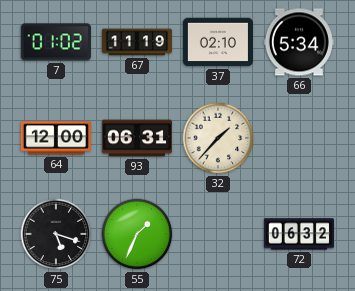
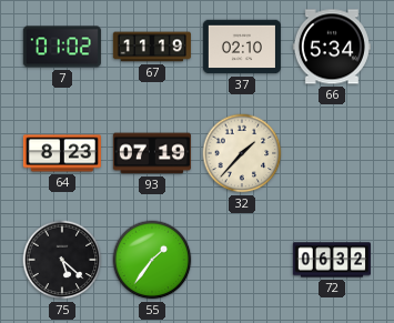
64: 12:00 -> 8:23
93: 06:31 -> 07:19
75: 5:18 -> 5:22
55: 1:34 -> 1:36
